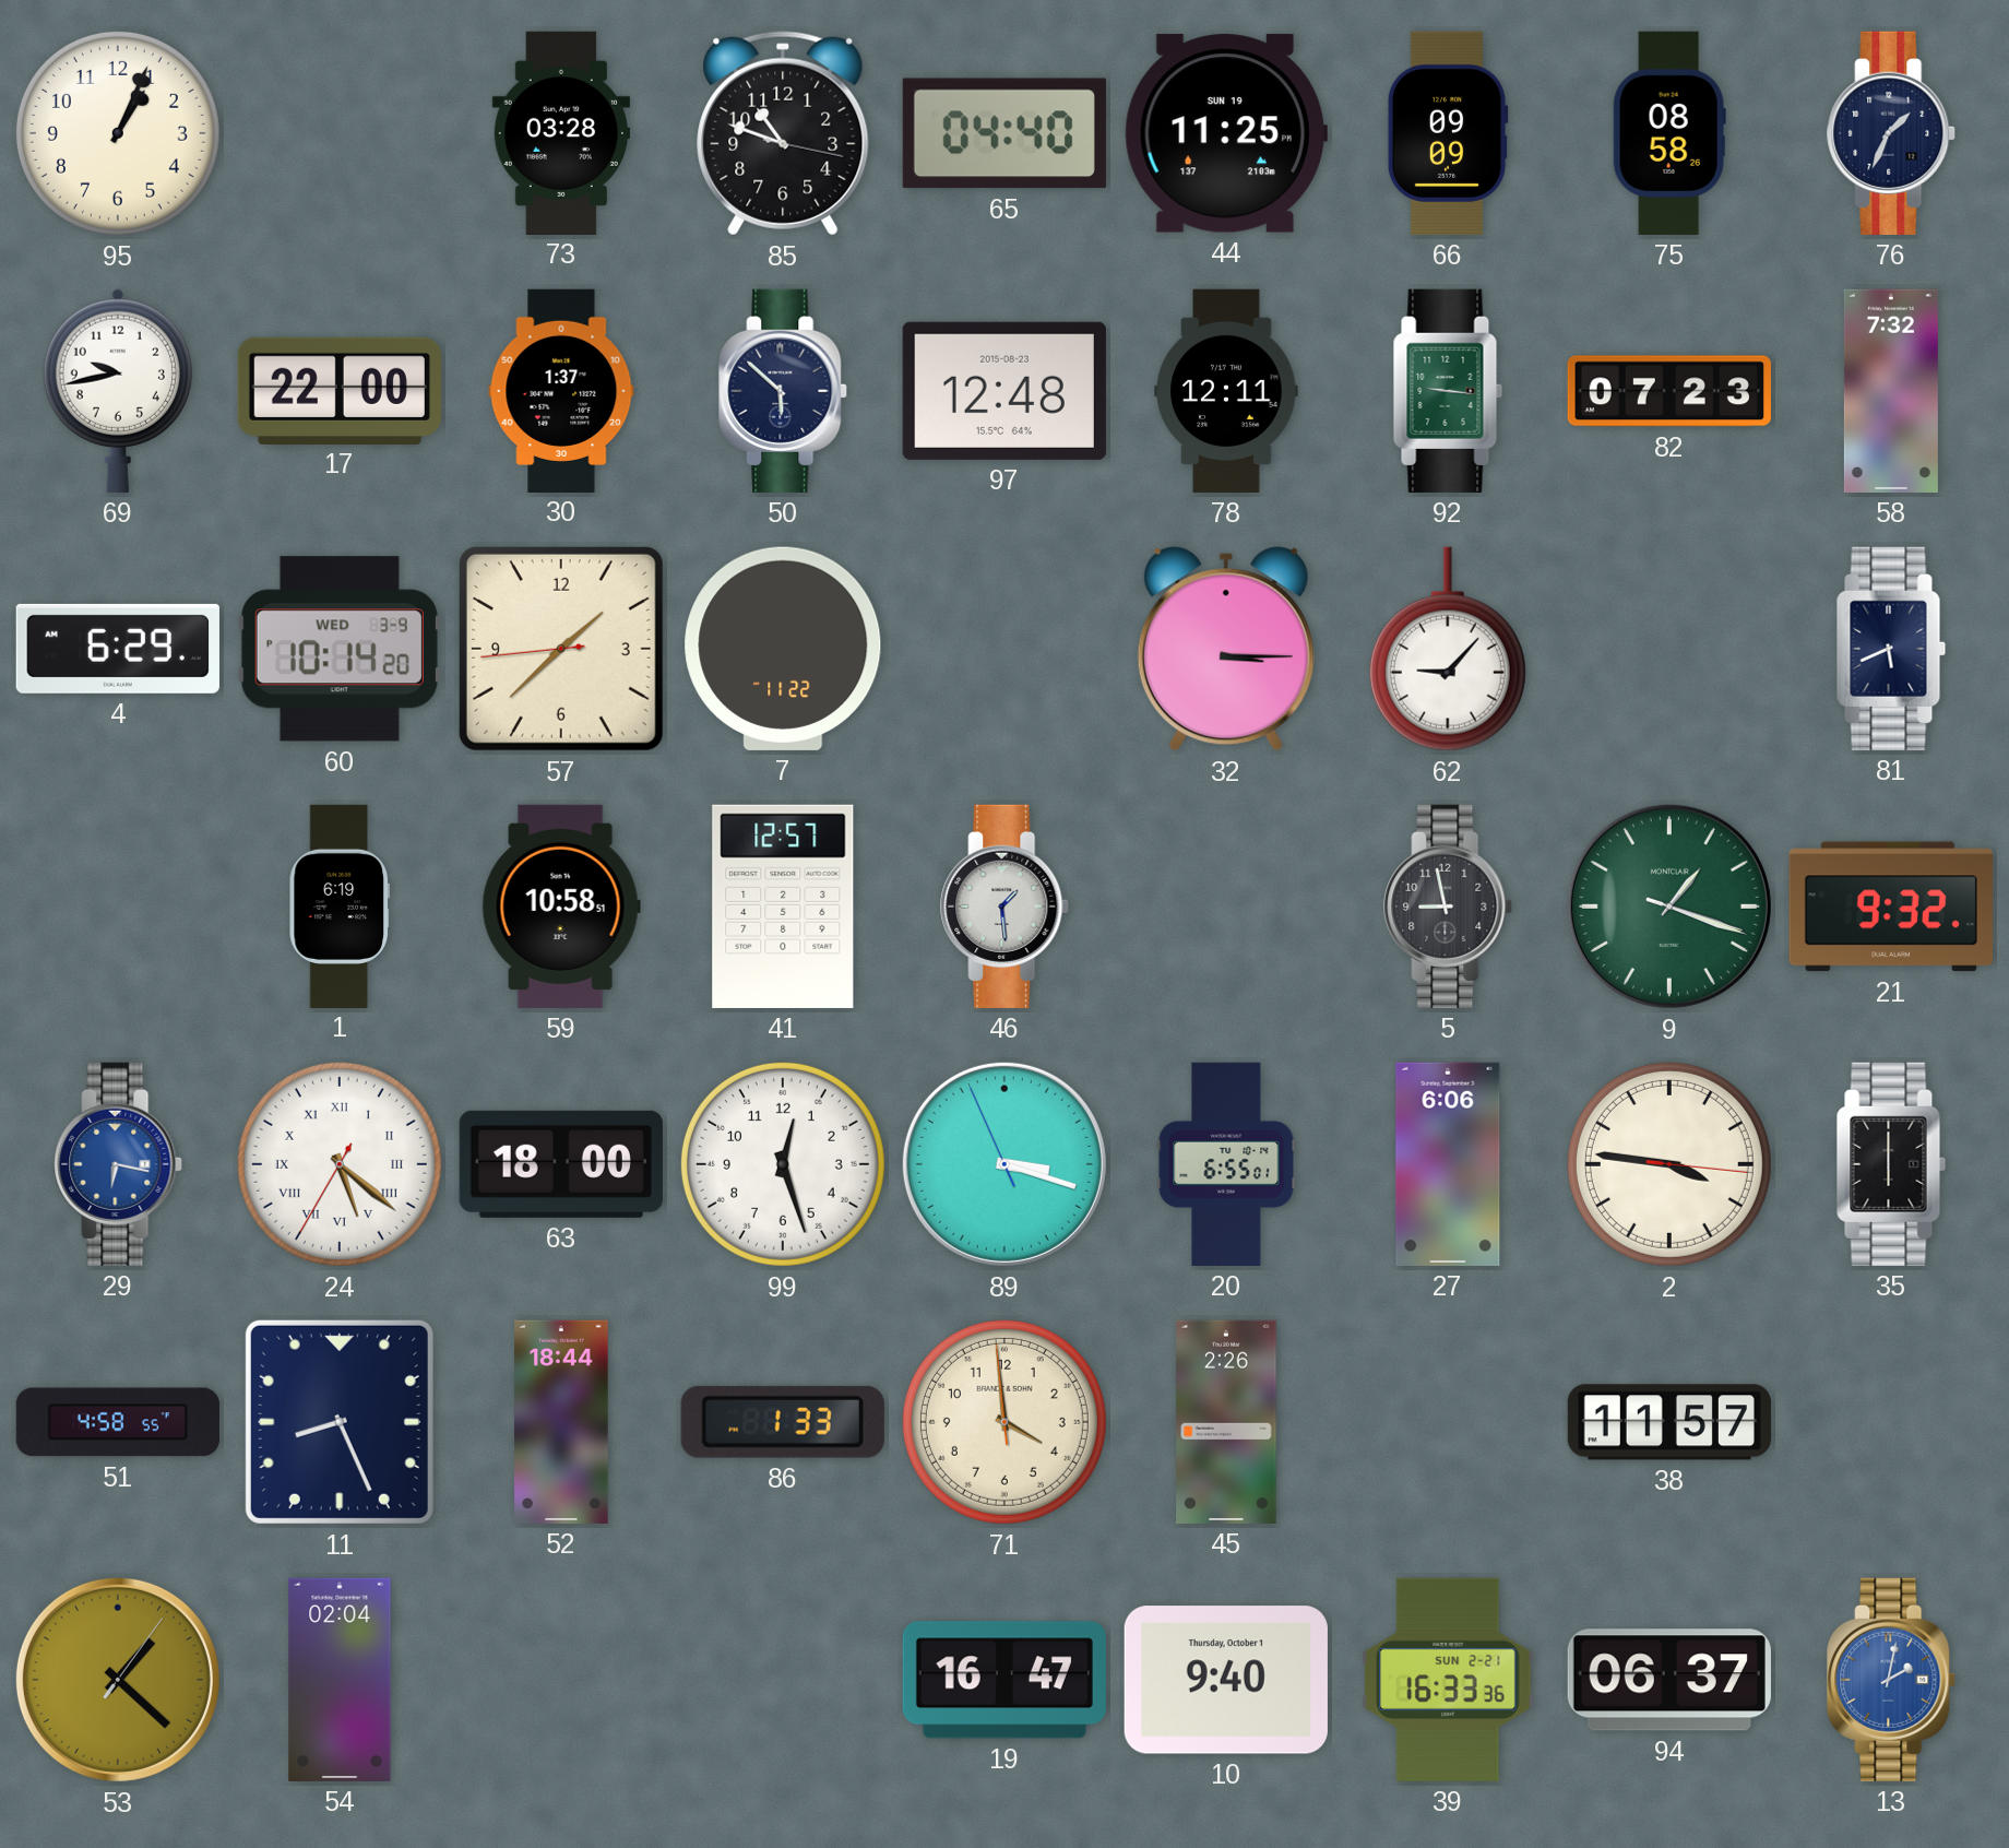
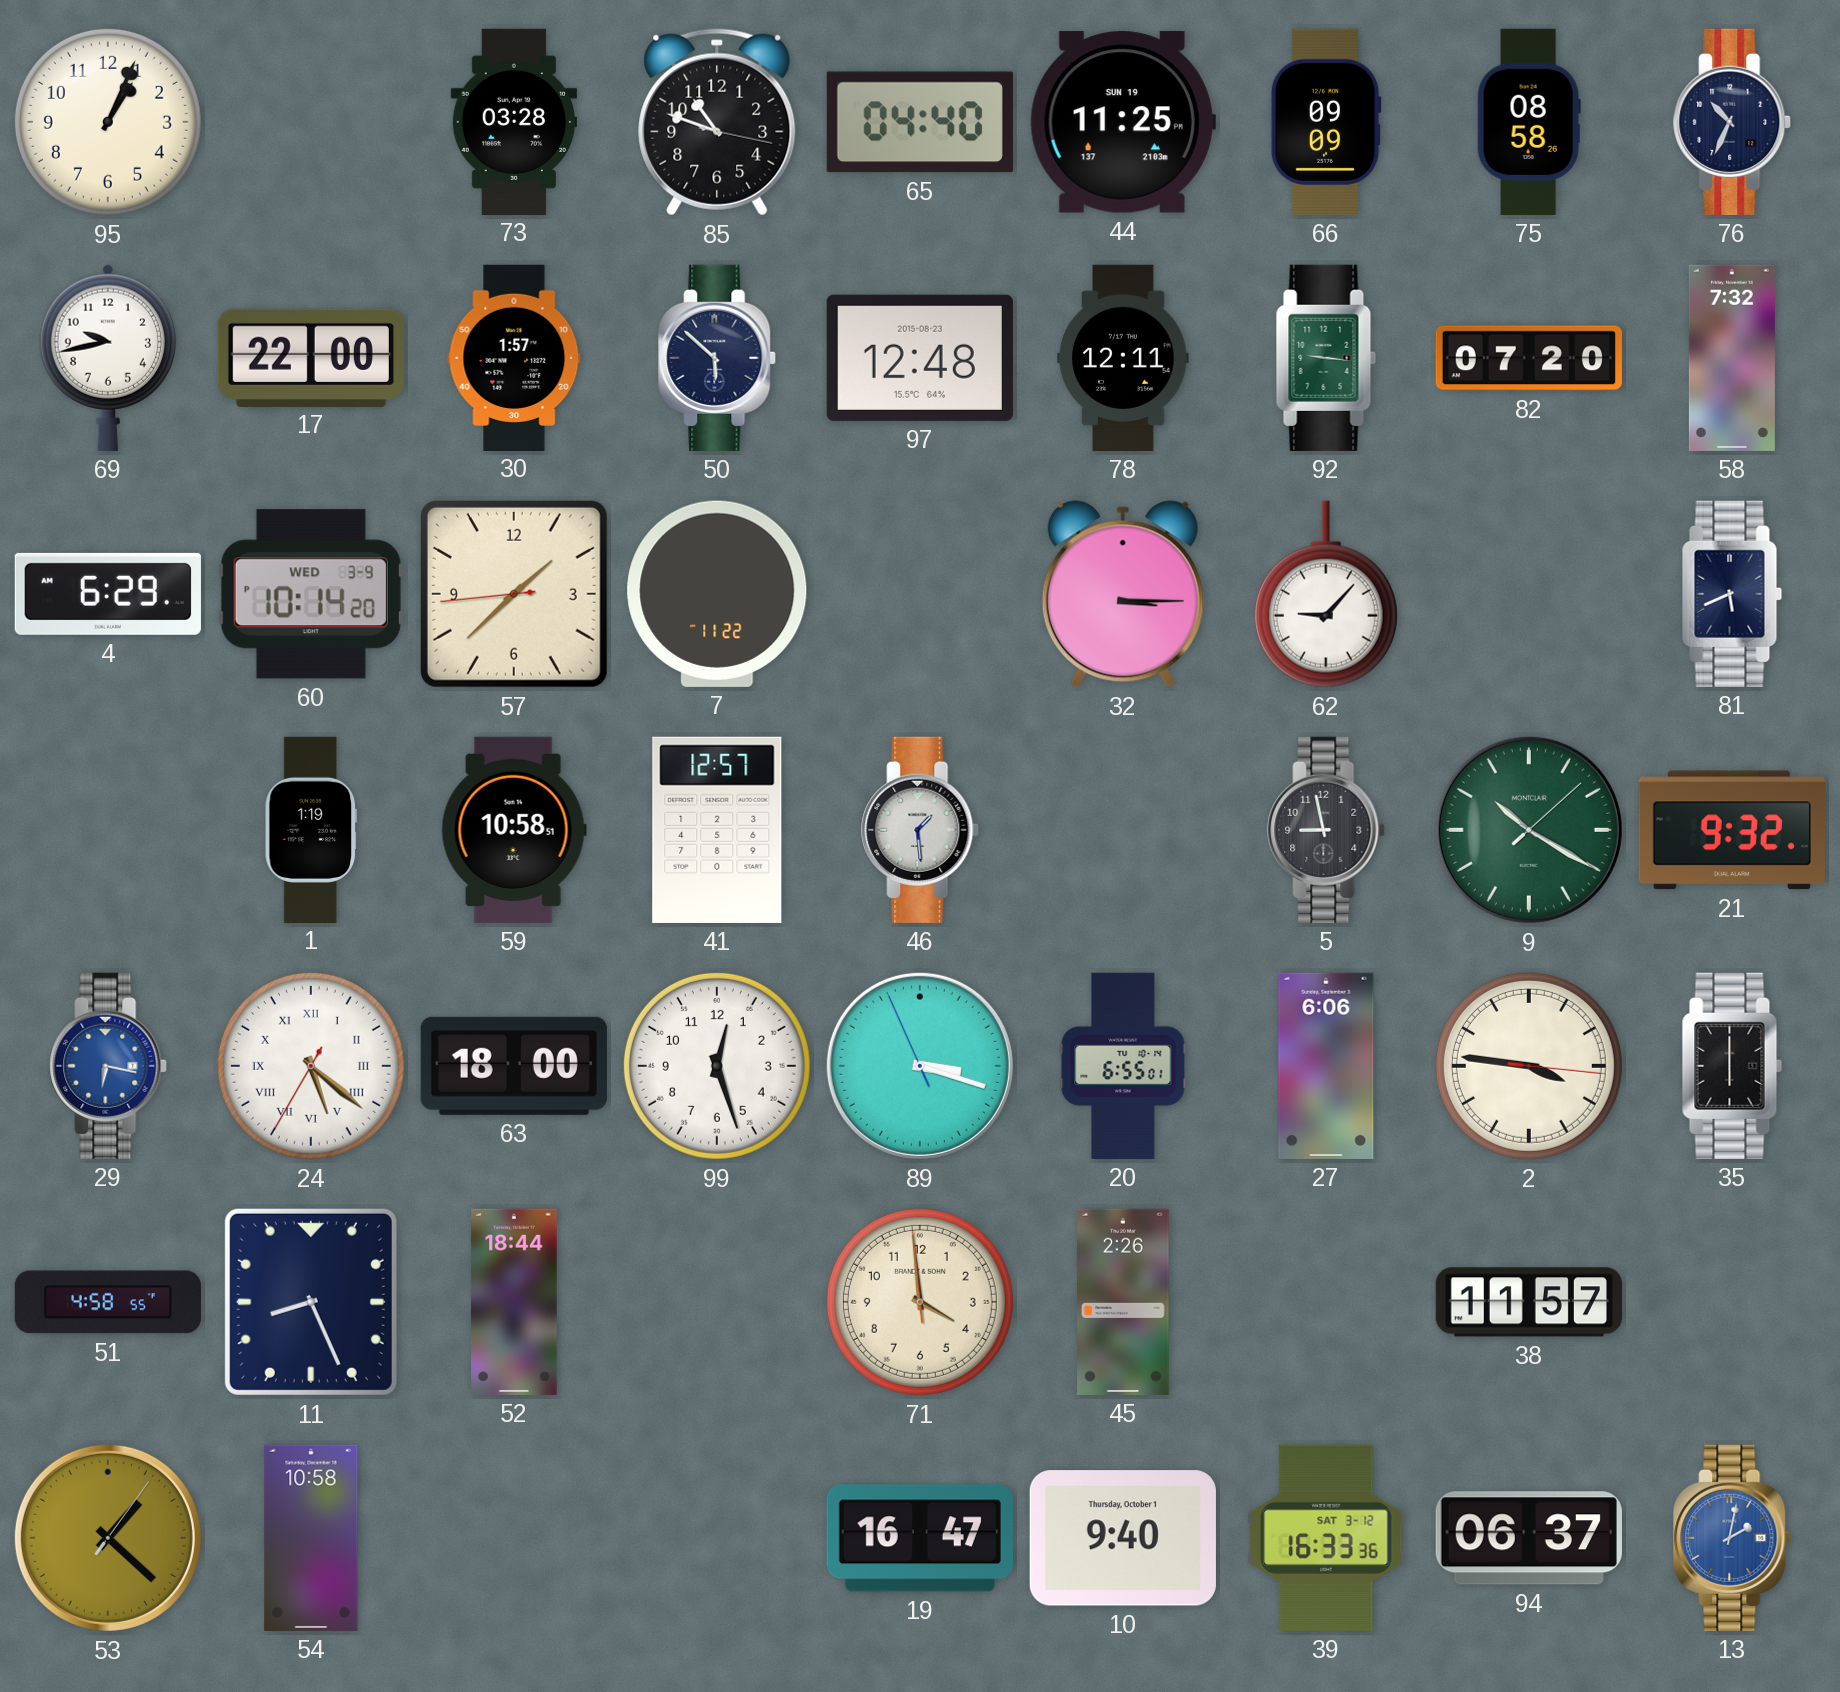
76: 1:34 -> 10:34
30: 1:37 -> 1:57
82: 07:23 -> 07:20
1: 6:19 -> 1:19
9: 1:18 -> 10:20
86: 1:33 -> none
54: 02:04 -> 10:58
39 date: SUN 2-21 -> SAT 3-12
